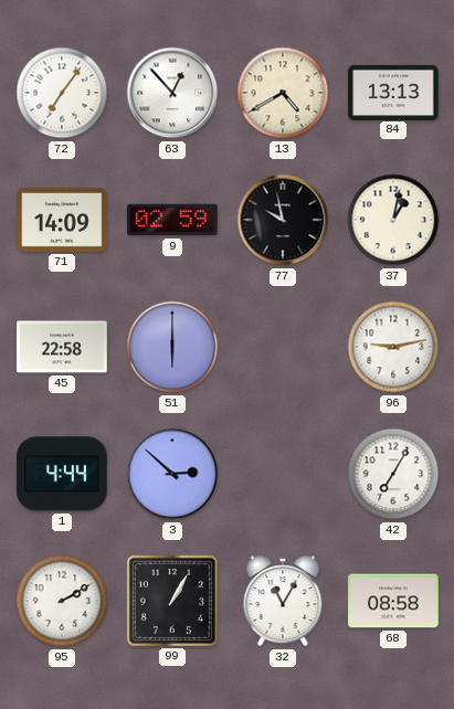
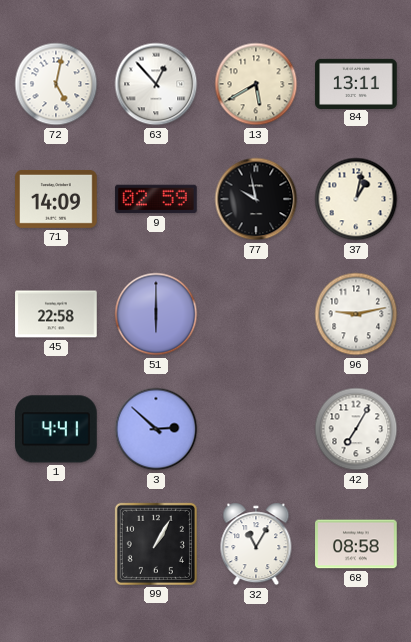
72: 7:06 -> 5:02
13: 4:40 -> 5:40
84: 13:13 -> 13:11
1: 4:44 -> 4:41
95: 2:10 -> none
